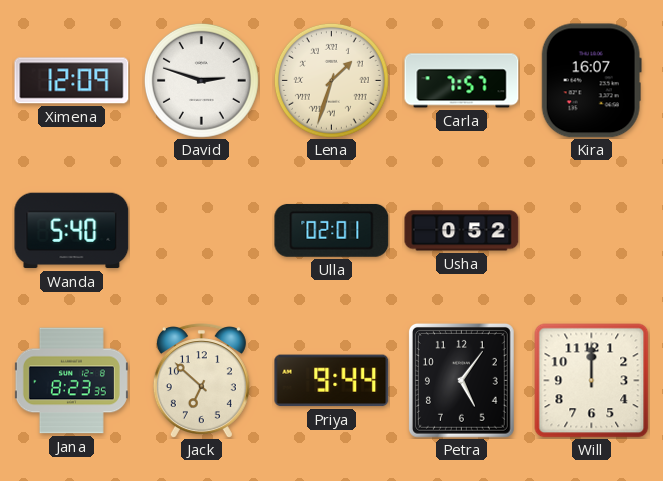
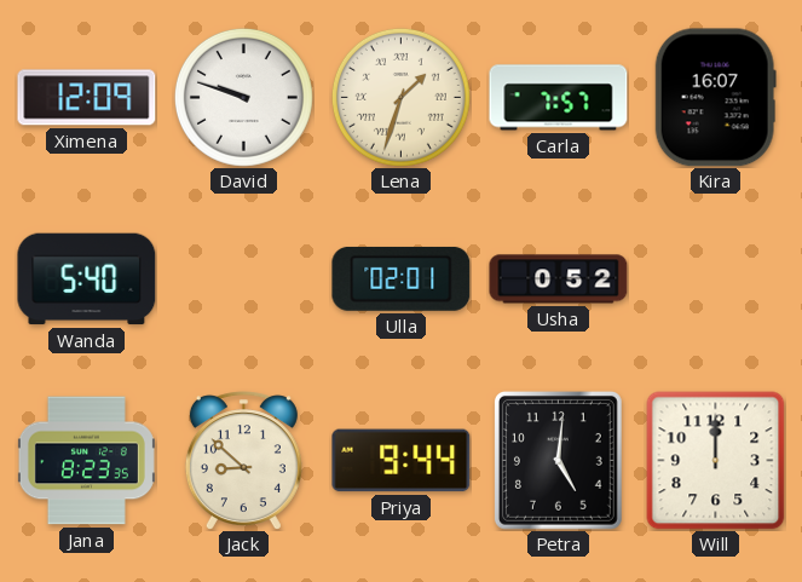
David: 2:48 -> 9:48
Jack: 6:52 -> 8:52
Petra: 5:06 -> 5:01
